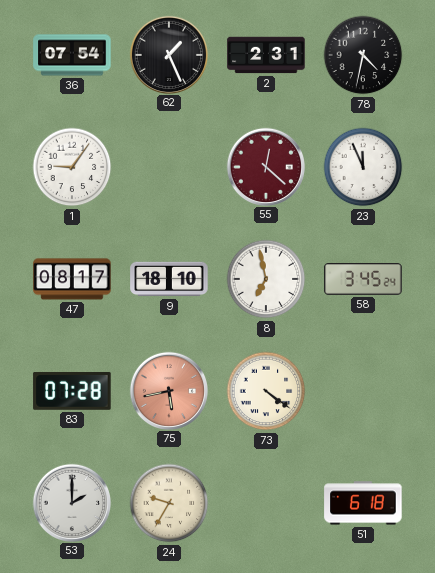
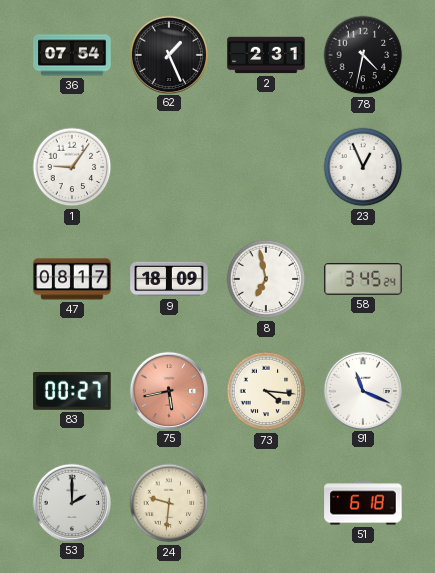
55: 12:22 -> none
23: 11:56 -> 12:56
9: 18:10 -> 18:09
83: 07:28 -> 00:27
73: 4:21 -> 4:16
91: none -> 11:19
24: 9:35 -> 9:31
